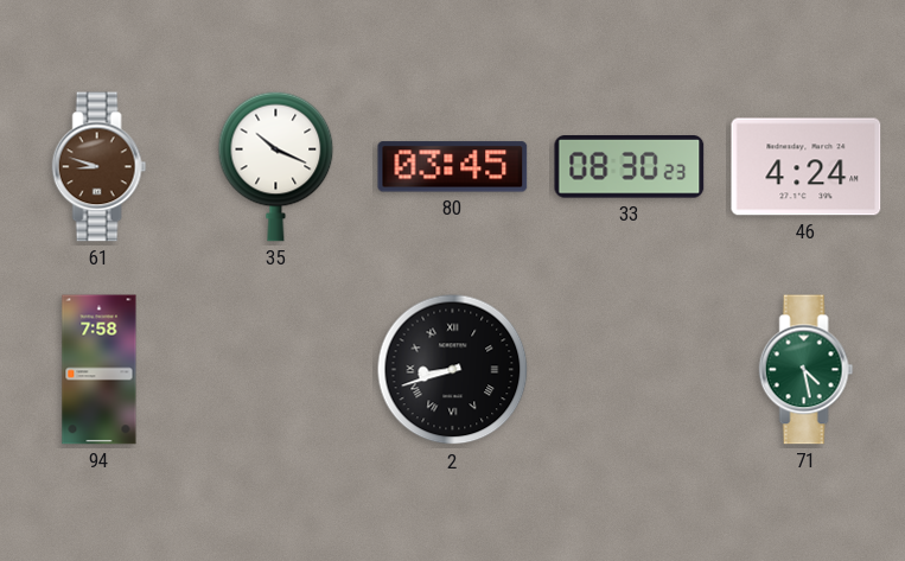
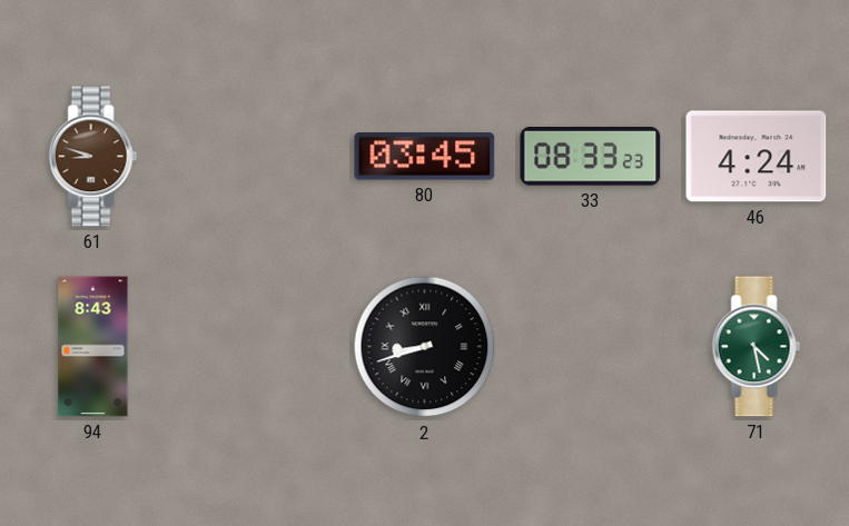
35: 10:19 -> none
33: 08:30 -> 08:33
94: 7:58 -> 8:43
